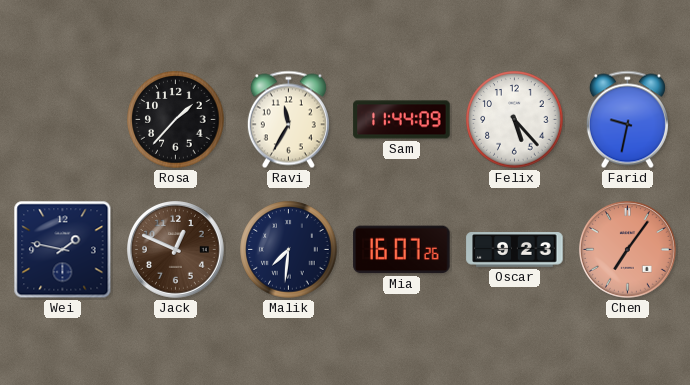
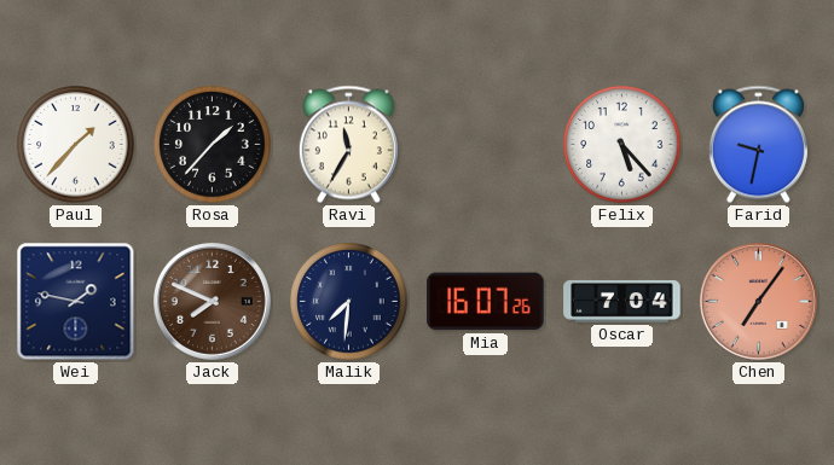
Paul: none -> 1:37
Sam: 11:44 -> none
Jack: 12:49 -> 7:49
Oscar: 9:23 -> 7:04
